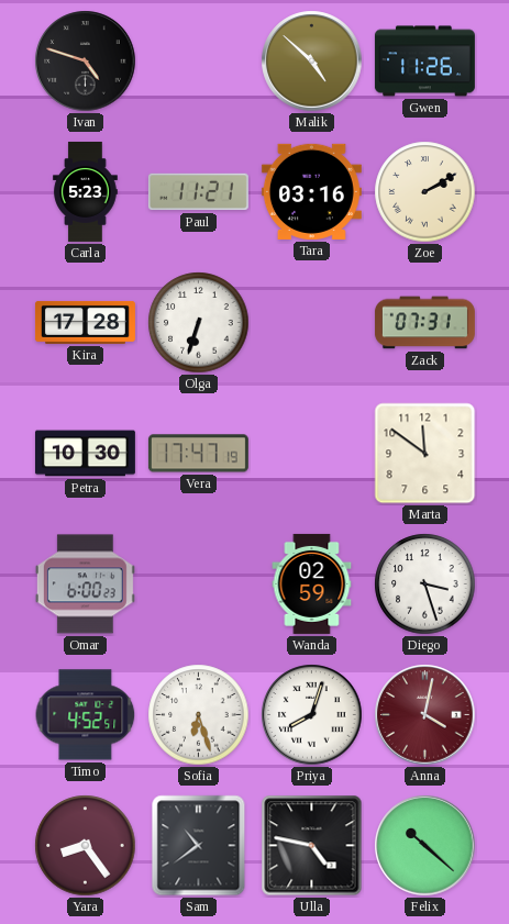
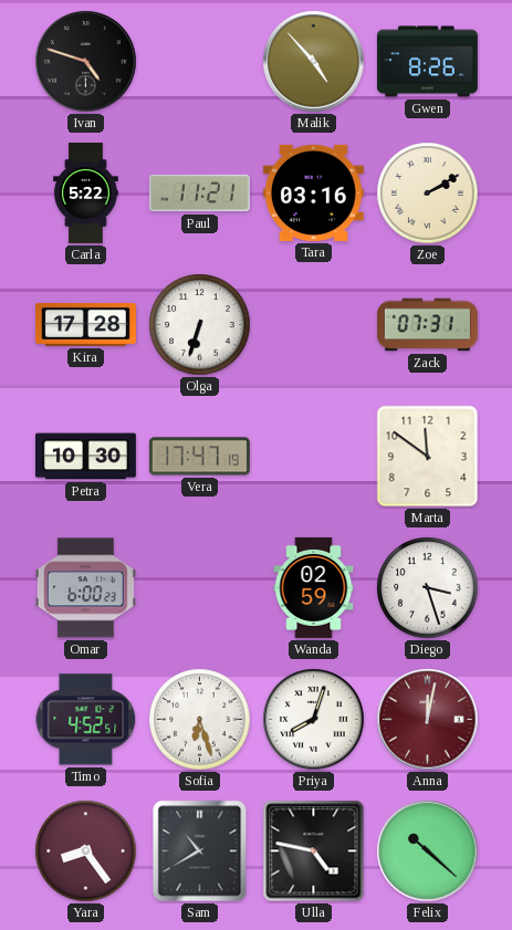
Malik: 4:52 -> 4:53
Gwen: 11:26 -> 8:26
Carla: 5:23 -> 5:22
Anna: 4:02 -> 12:02
Sam: 10:39 -> 10:40
